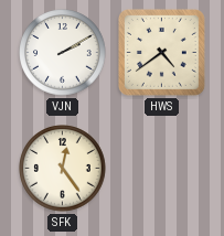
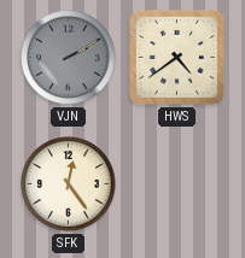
VJN dial: white -> grey
